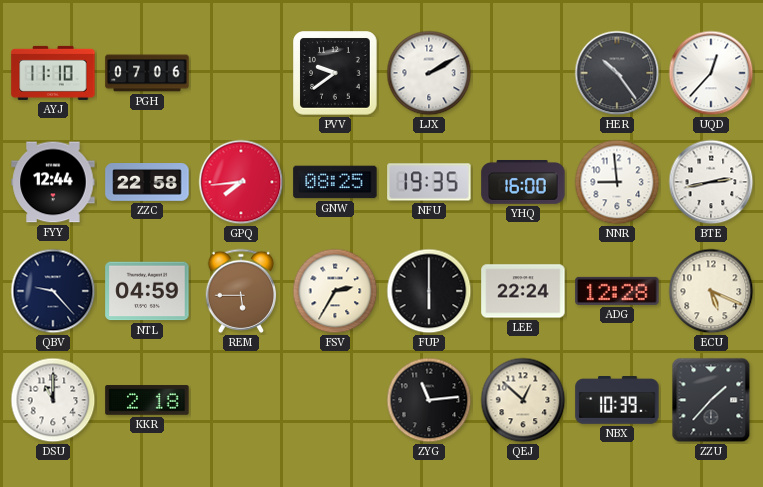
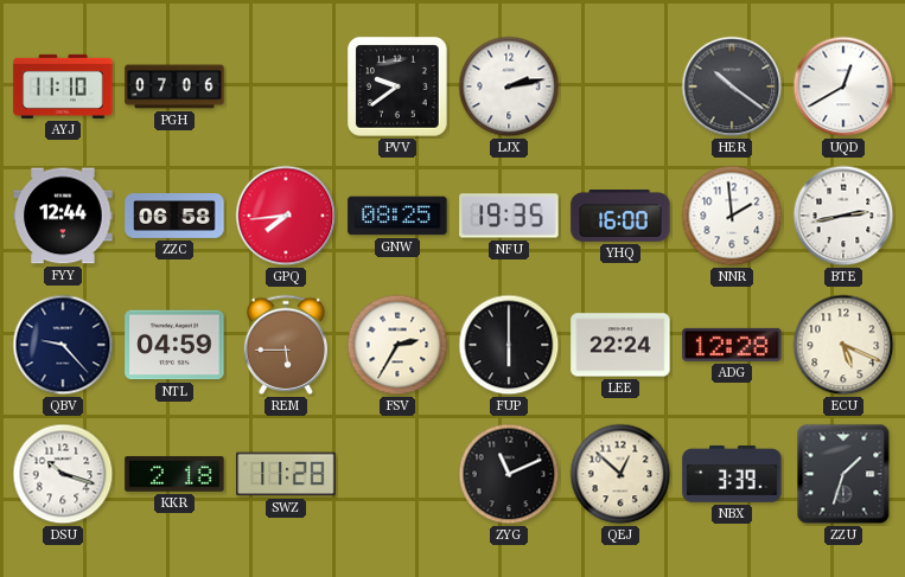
LJX: 2:10 -> 2:13
HER: 10:24 -> 10:21
UQD: 12:37 -> 12:40
ZZC: 22:58 -> 06:58
NNR: 8:59 -> 1:59
DSU: 11:00 -> 10:18
SWZ: none -> 11:28
ZYG: 11:14 -> 11:11
NBX: 10:39 -> 3:39
ZZU: 1:37 -> 1:33
